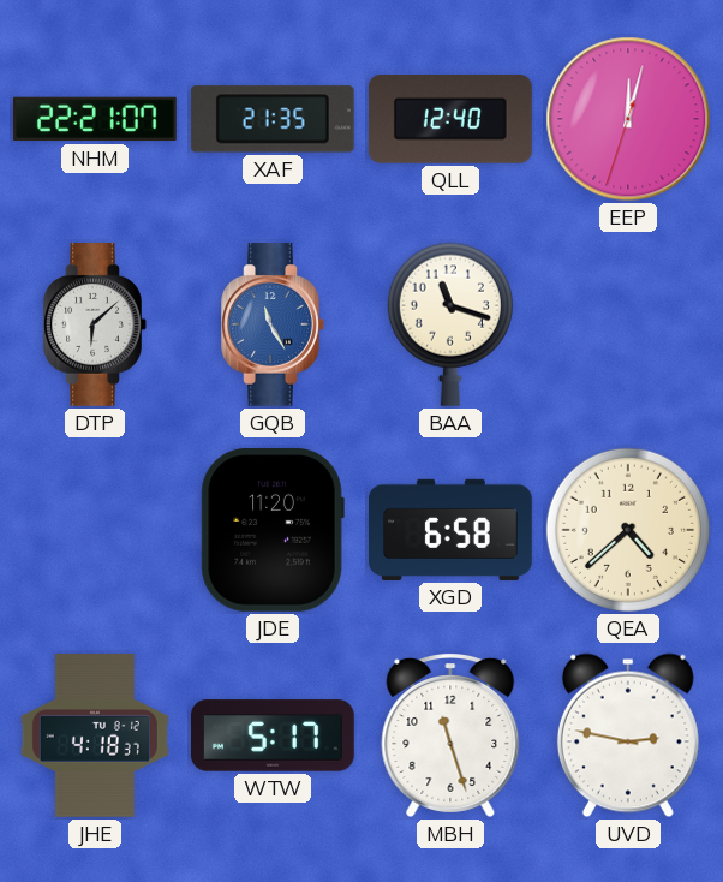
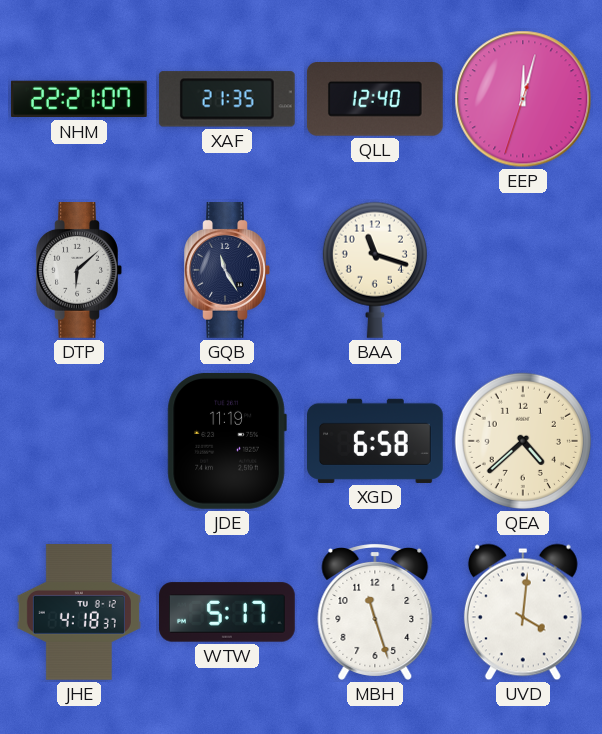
GQB dial: blue -> navy
JDE: 11:20 -> 11:19
UVD: 2:47 -> 4:01
